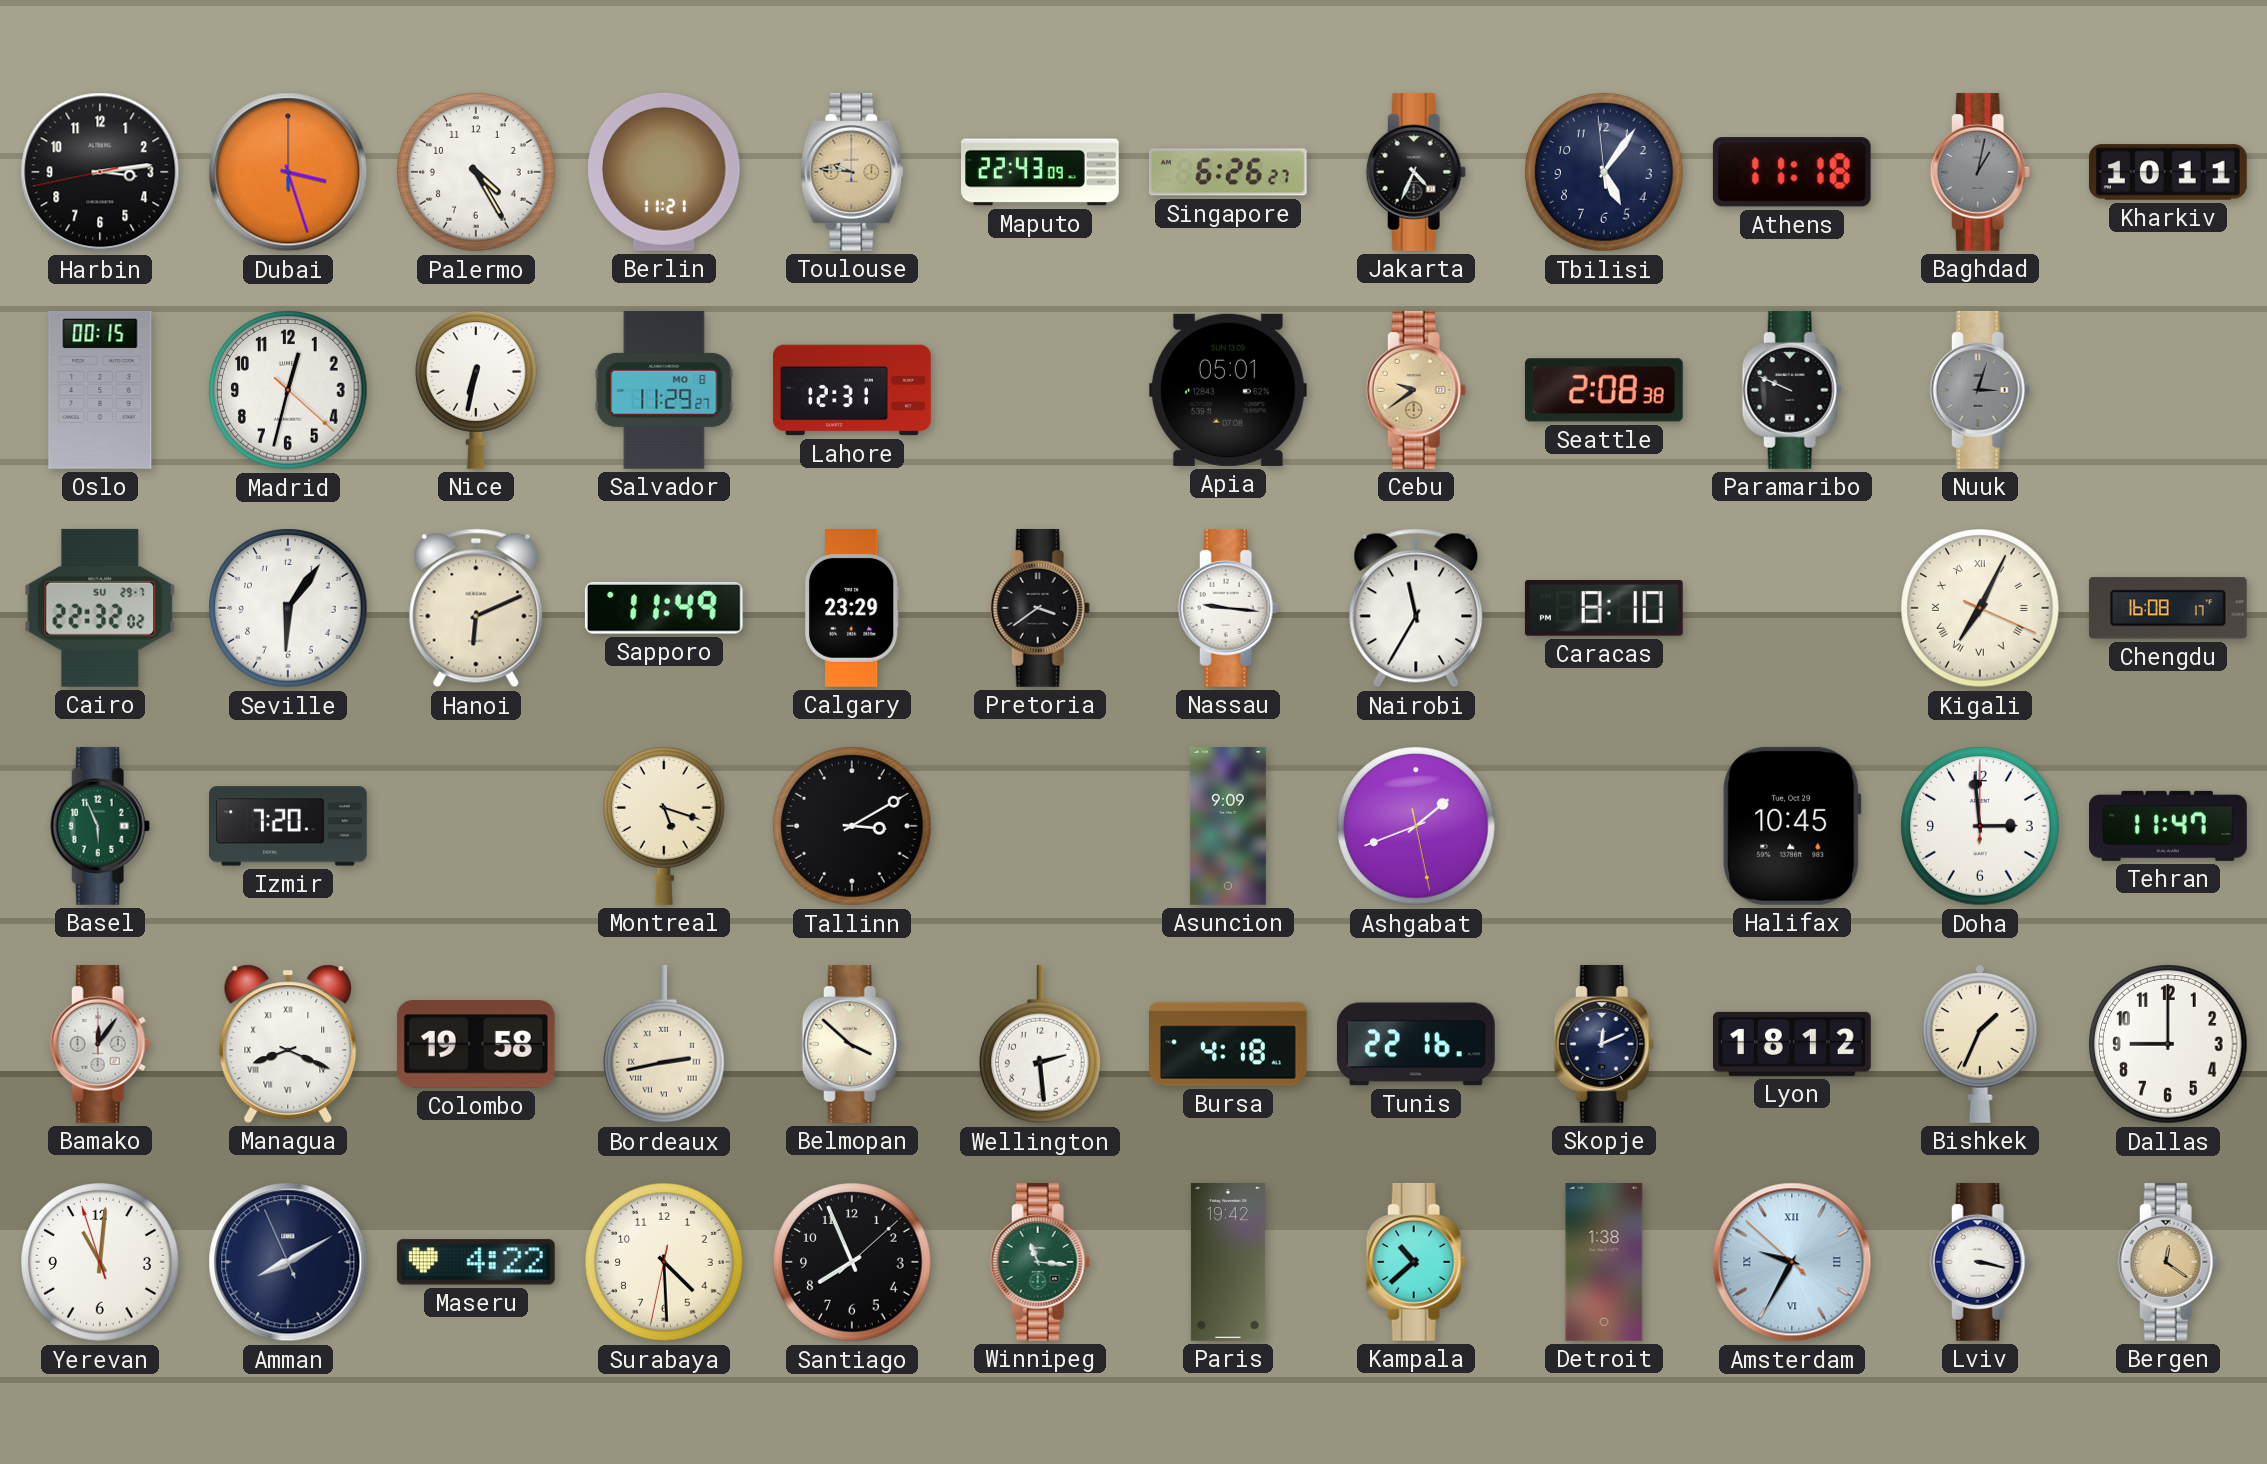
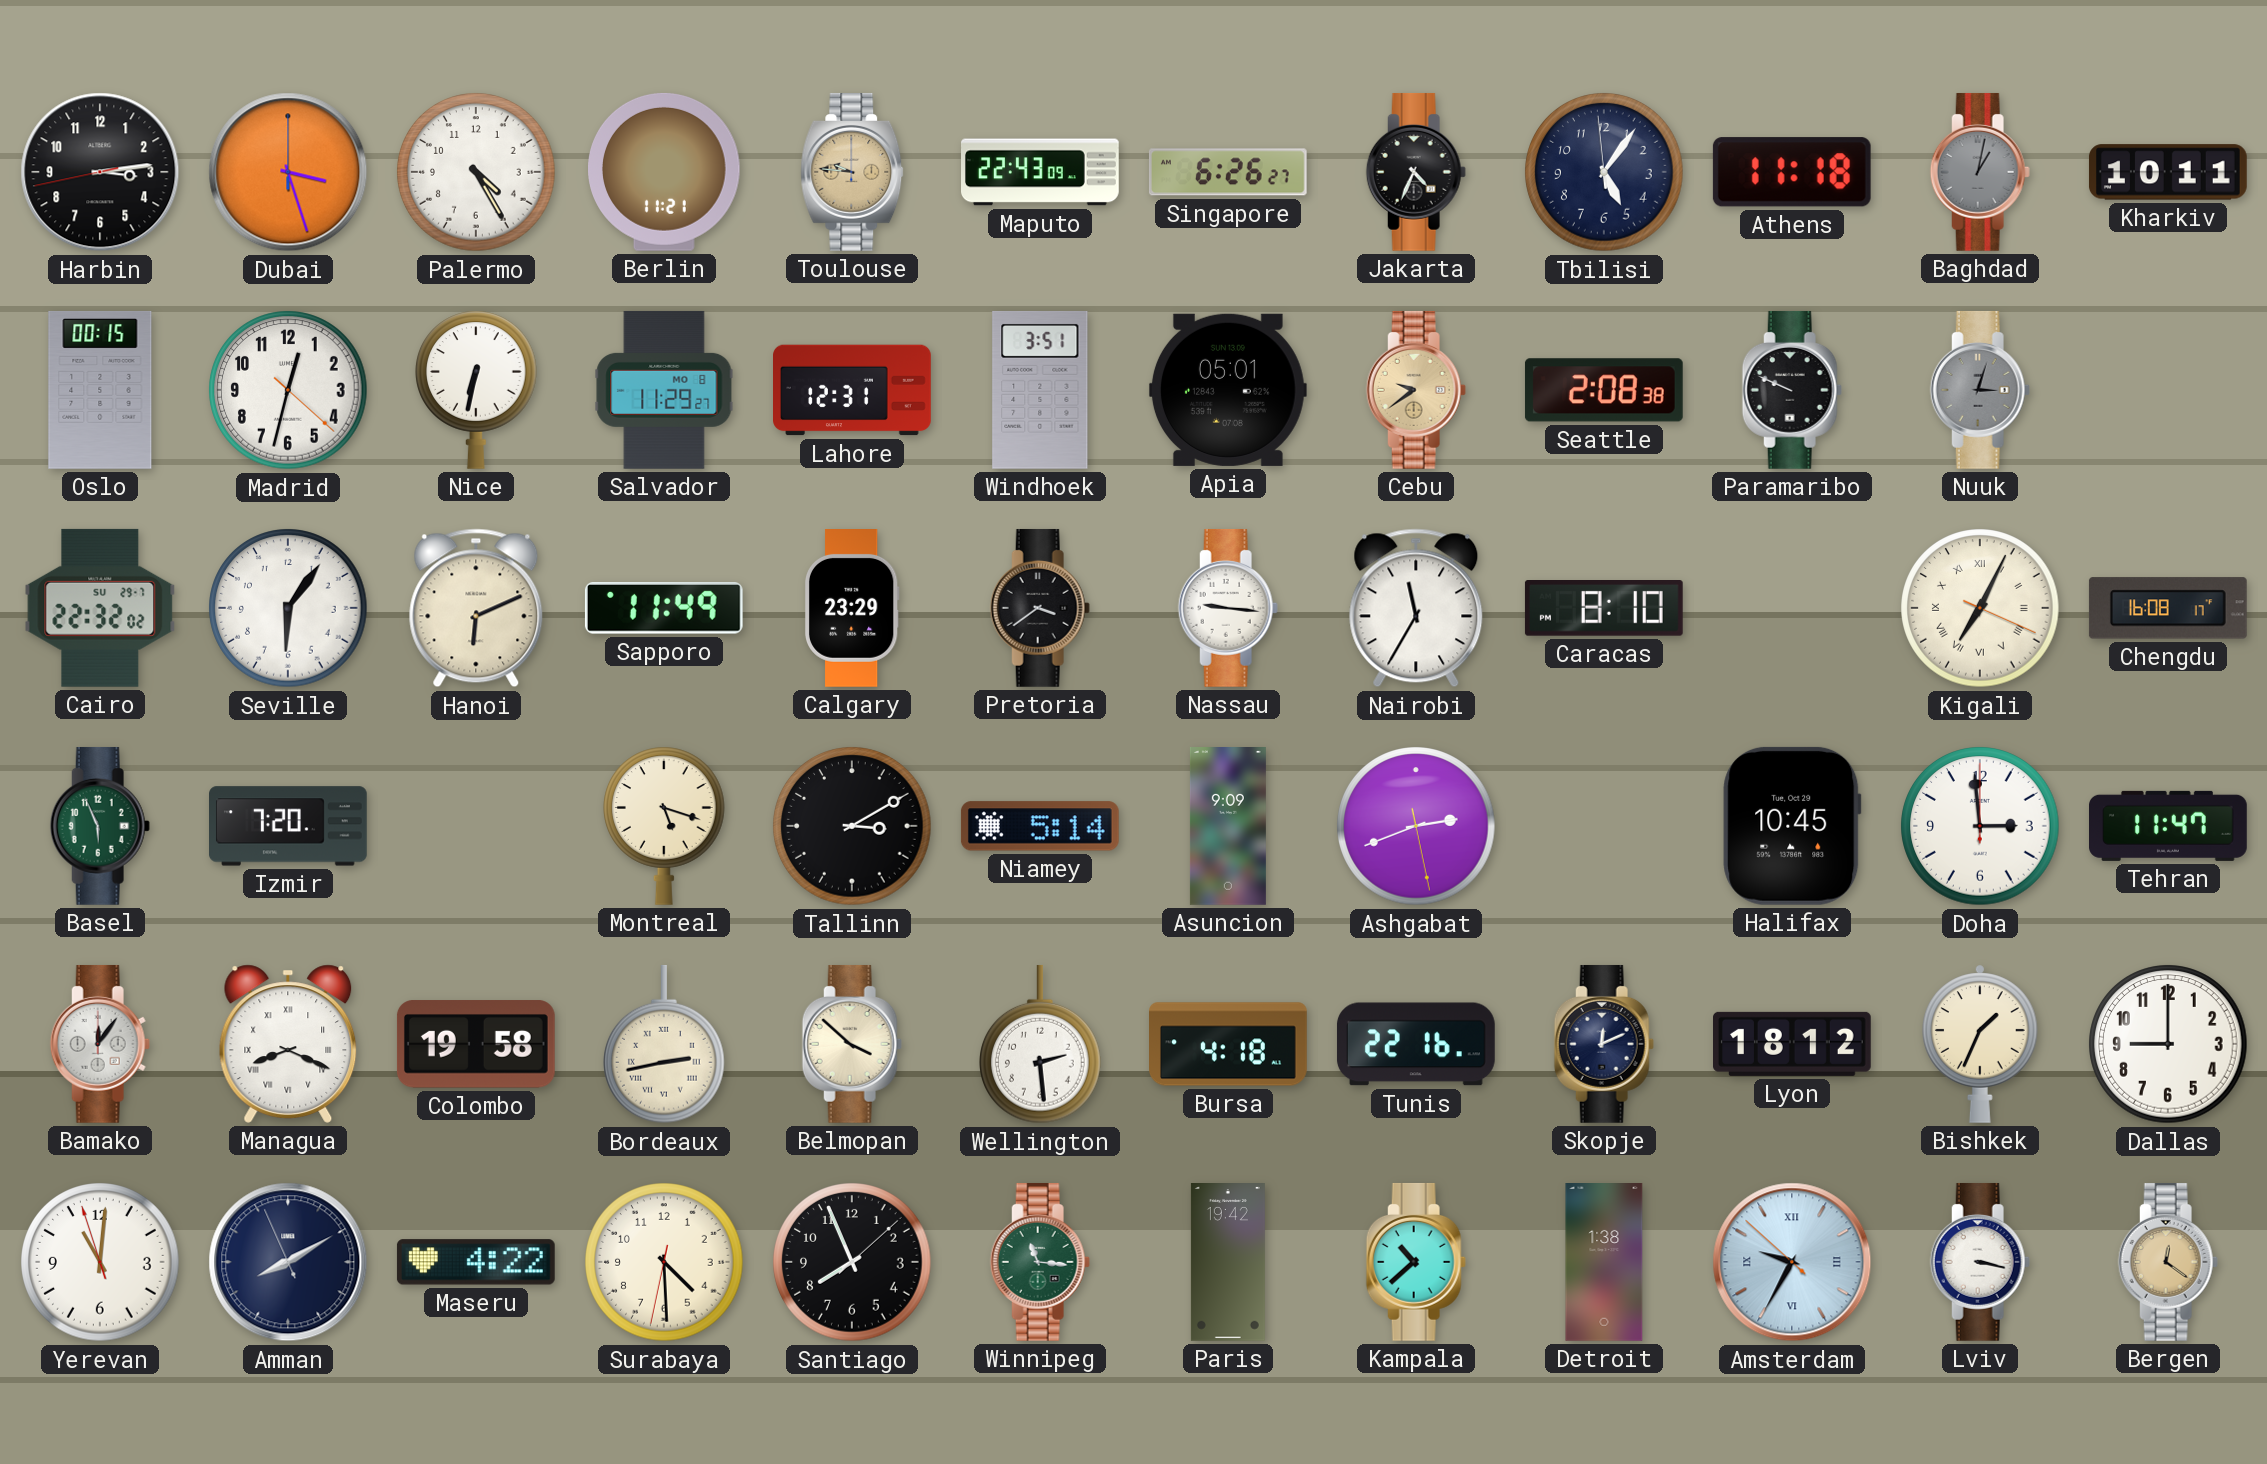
Windhoek: none -> 3:51
Niamey: none -> 5:14
Ashgabat: 1:41 -> 2:41
